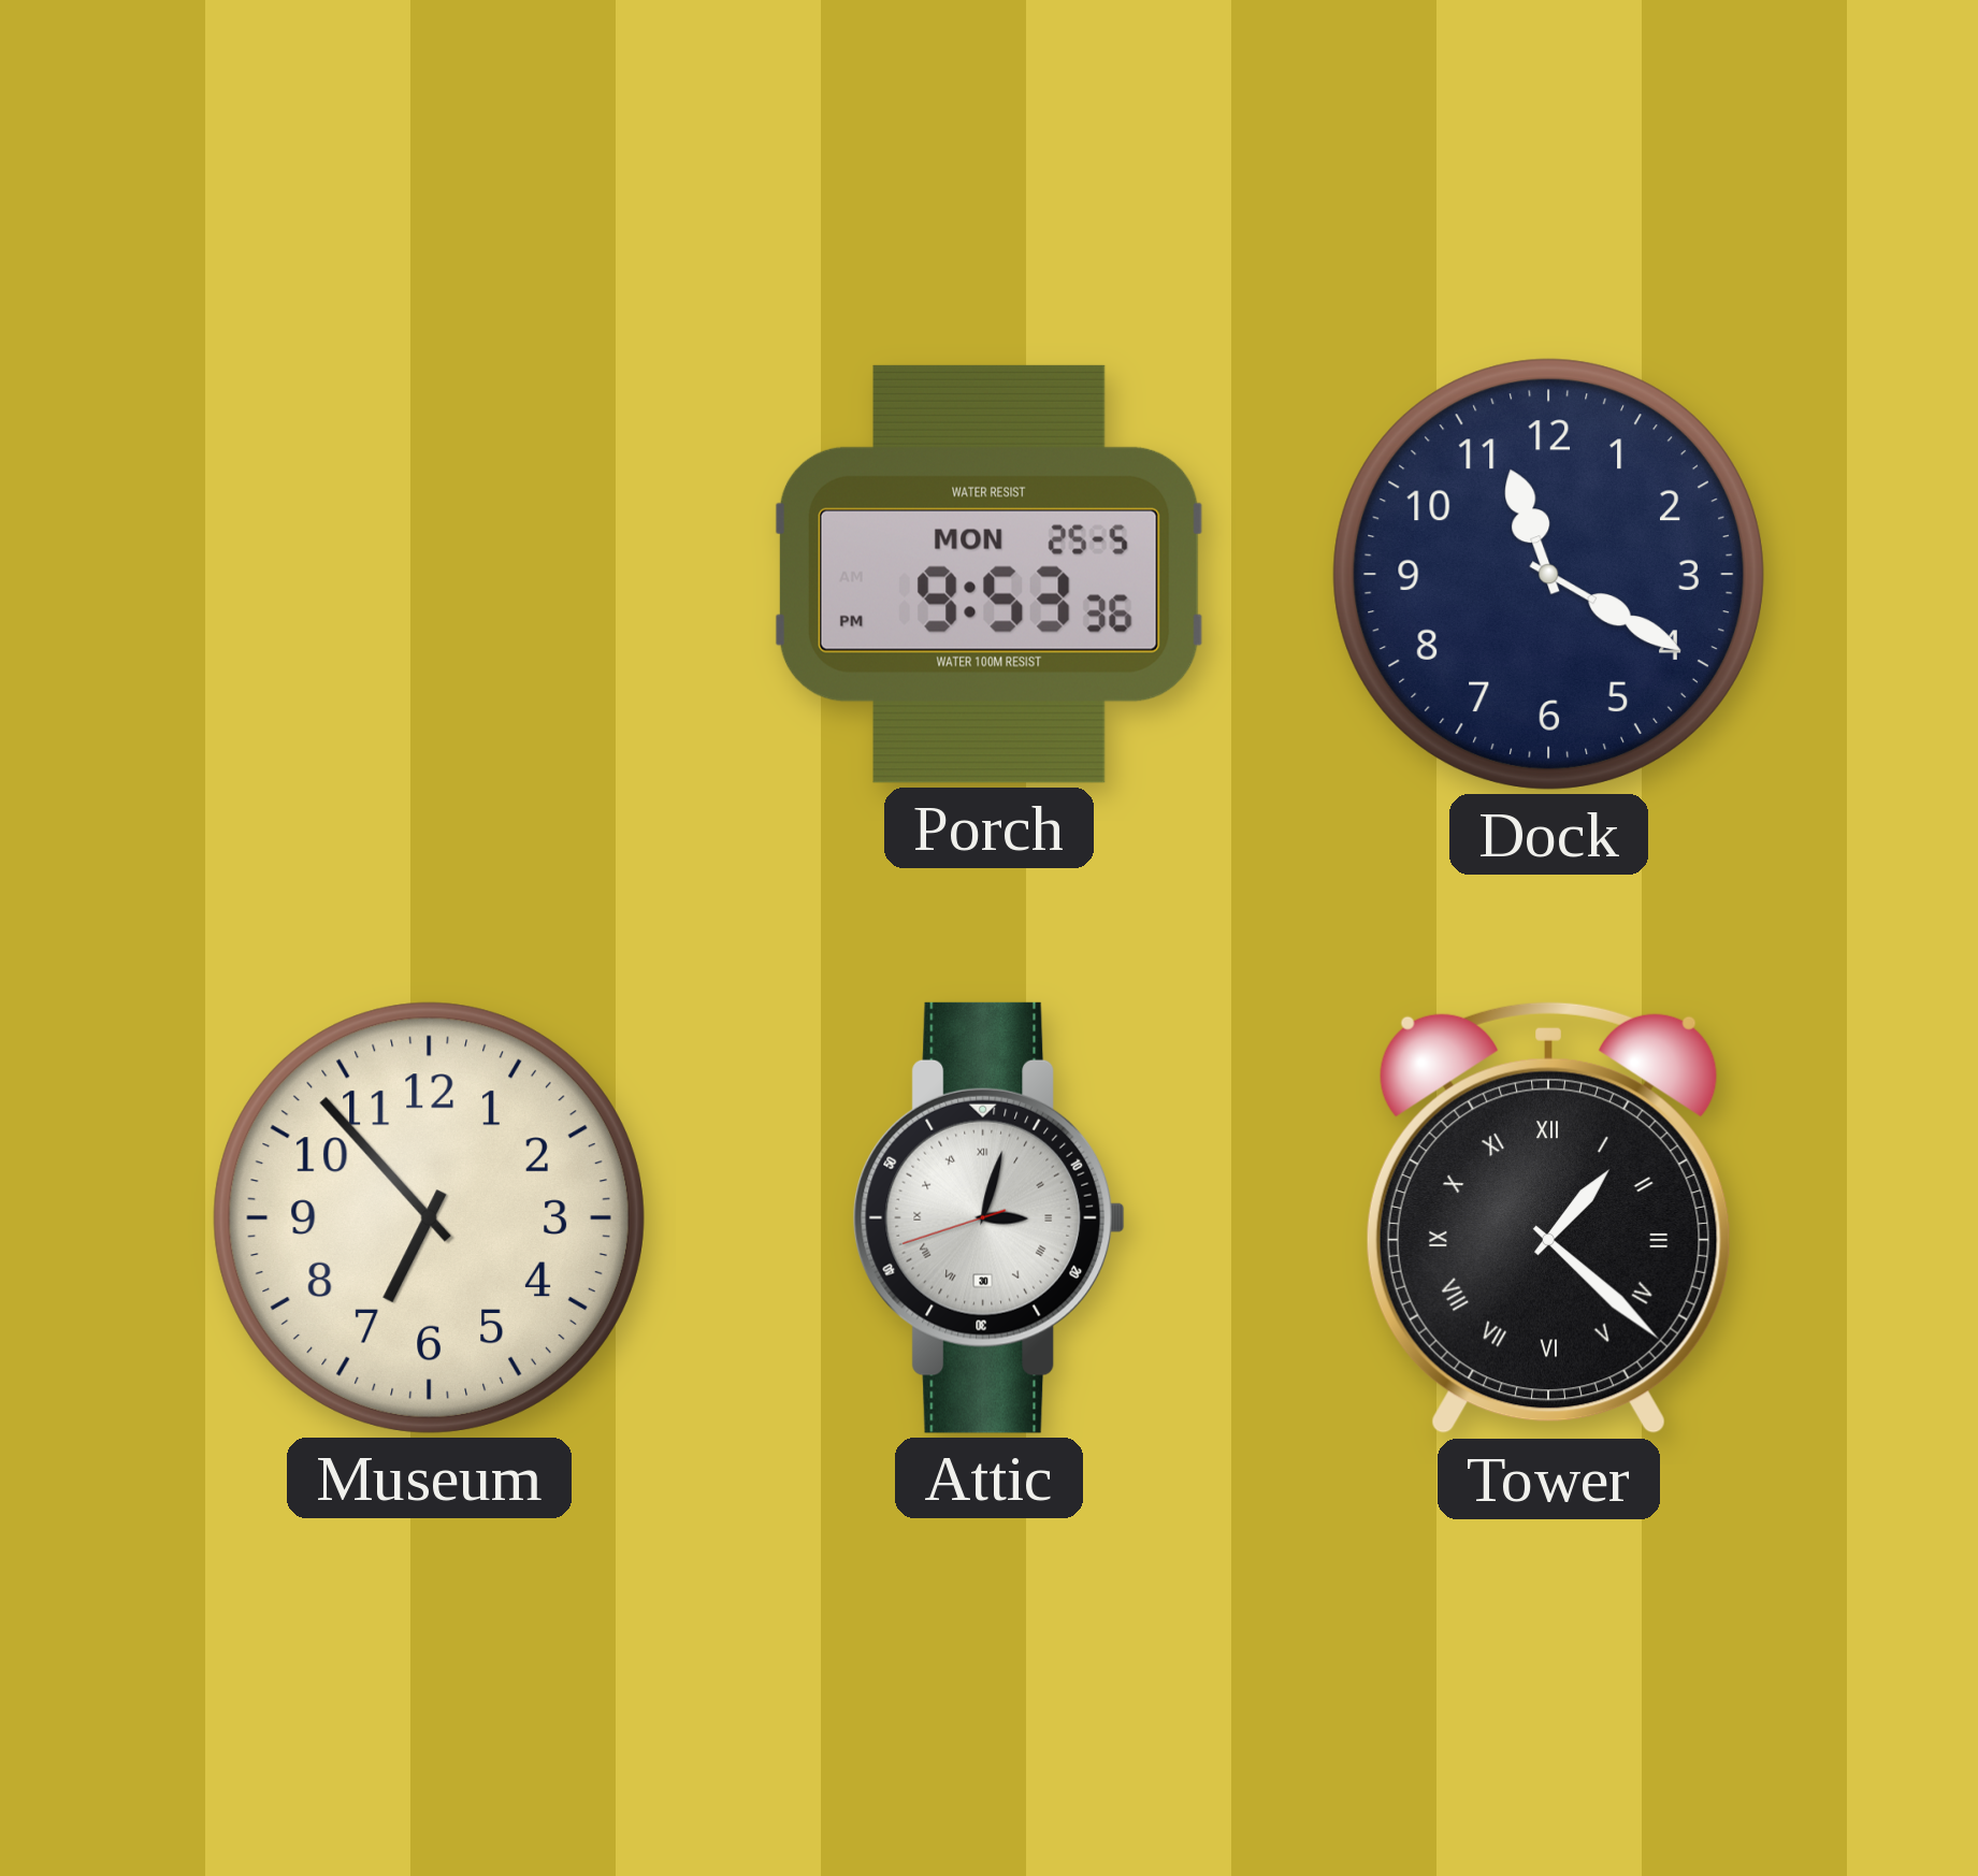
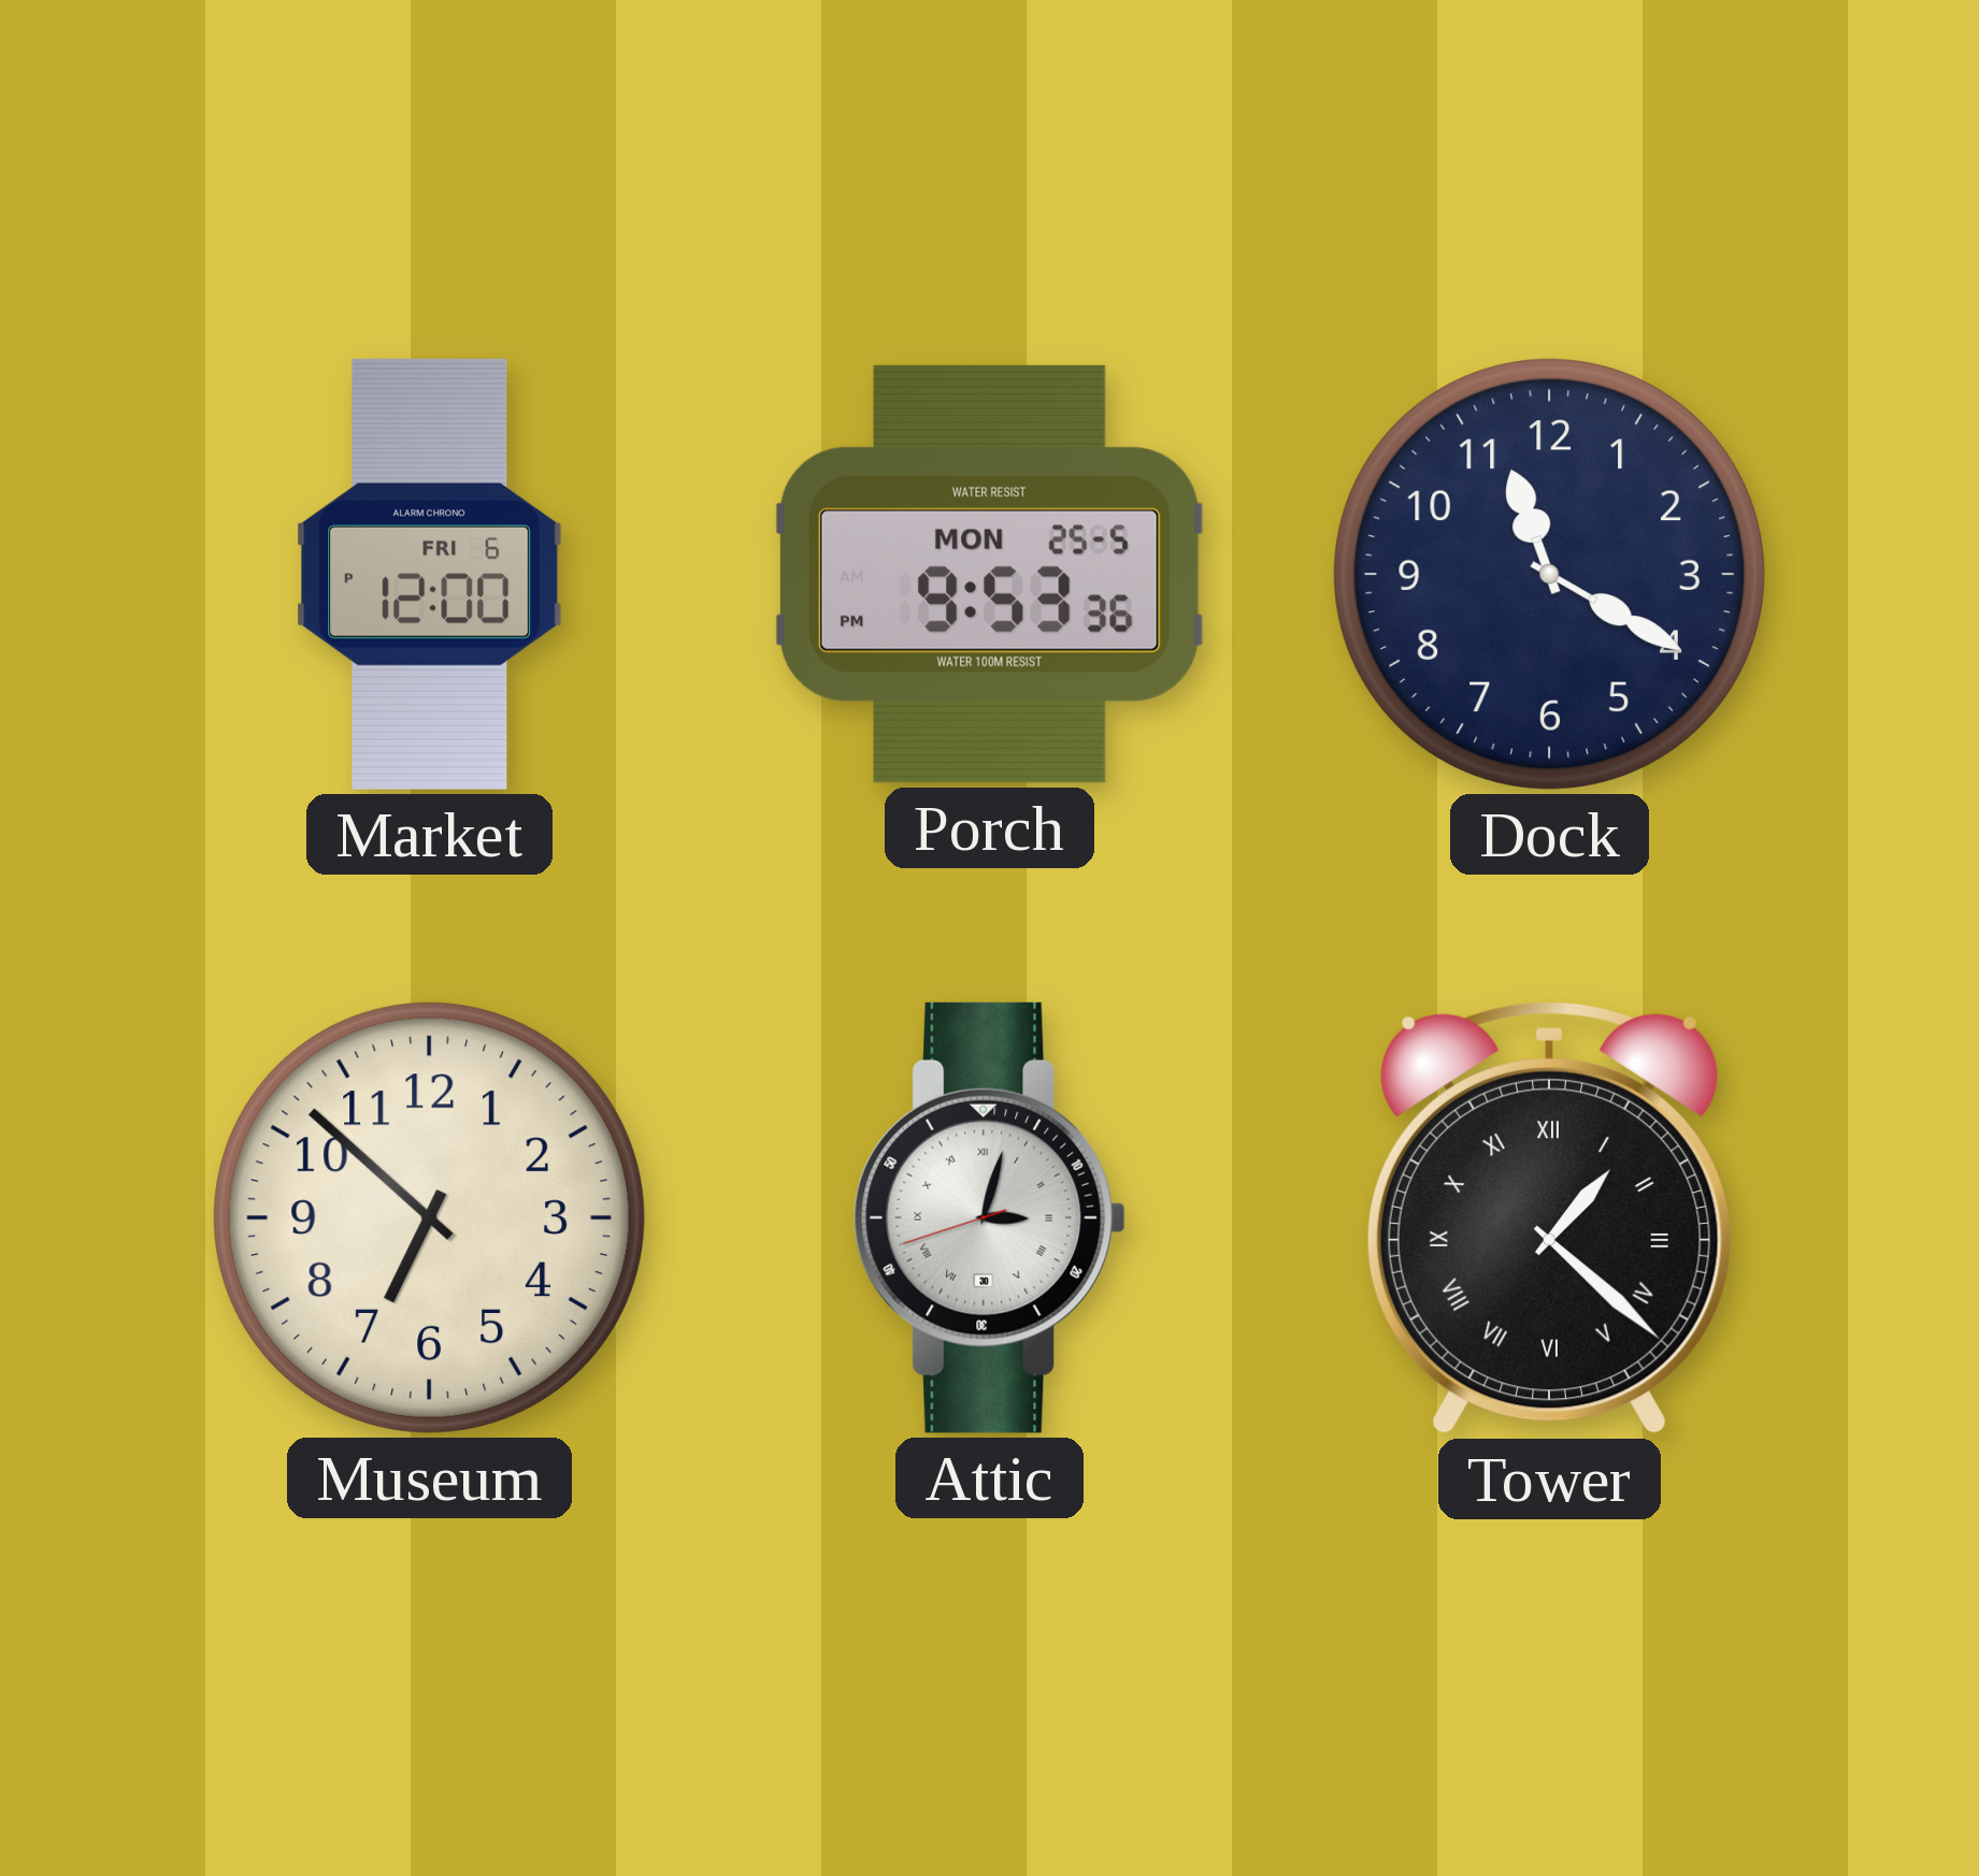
Market: none -> 12:00
Museum: 6:53 -> 6:52
